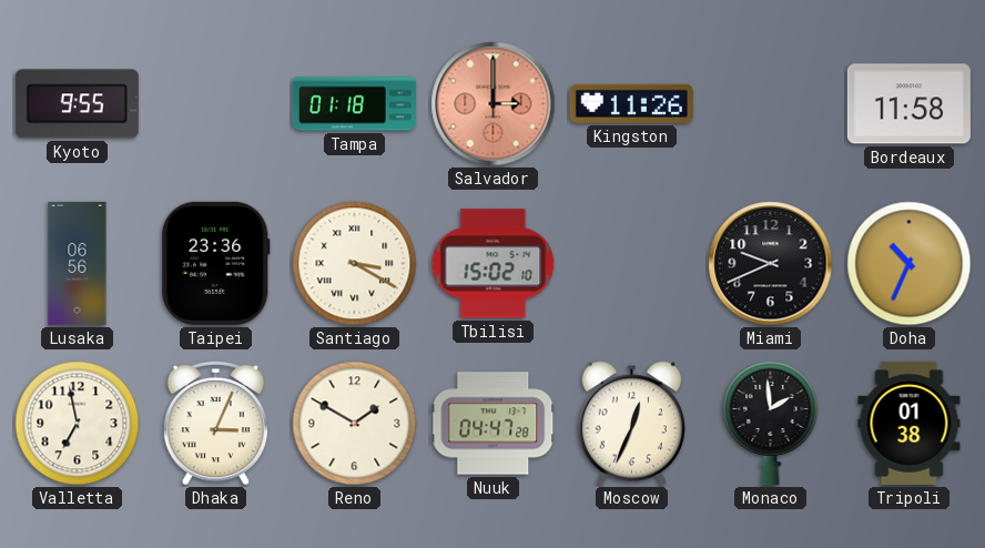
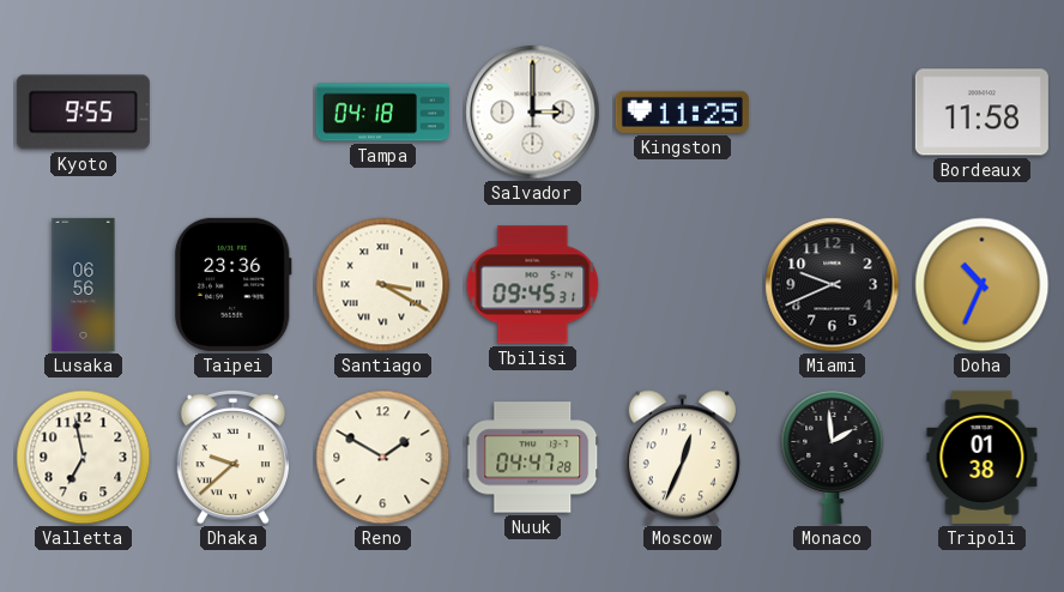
Tampa: 01:18 -> 04:18
Salvador dial: salmon -> white
Kingston: 11:26 -> 11:25
Tbilisi: 15:02 -> 09:45
Dhaka: 3:04 -> 9:38
